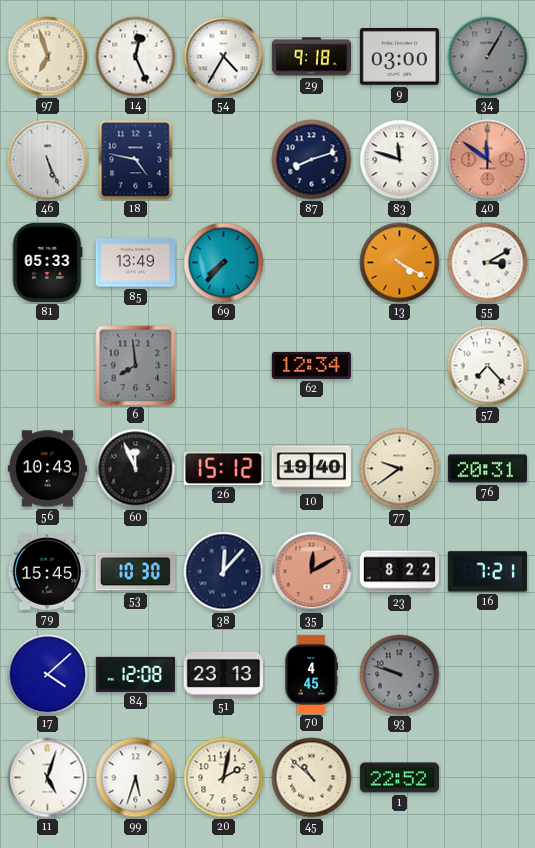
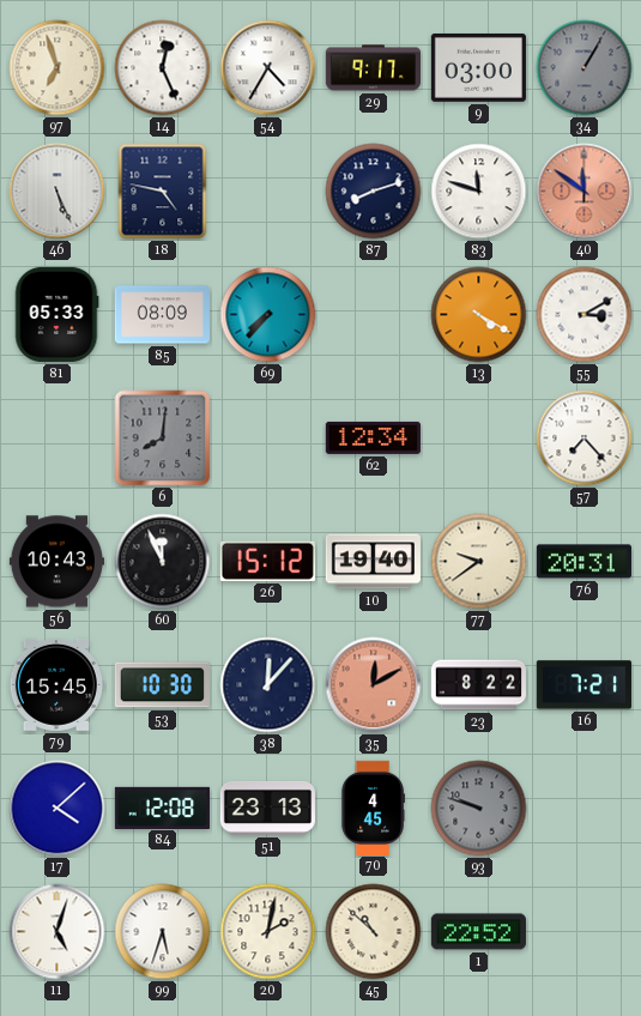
29: 9:18 -> 9:17
85: 13:49 -> 08:09
6: 7:59 -> 8:01
